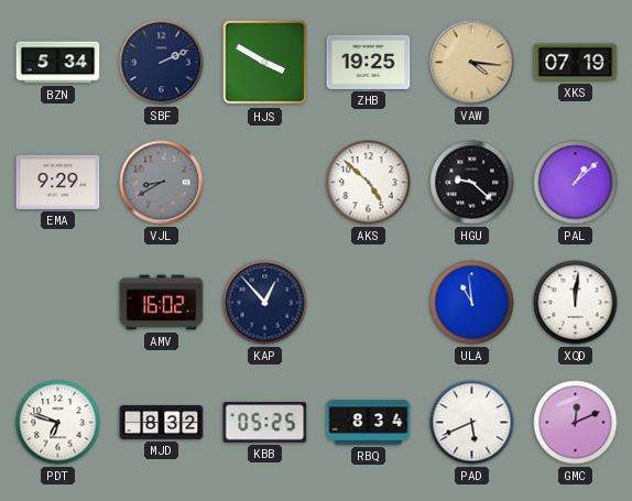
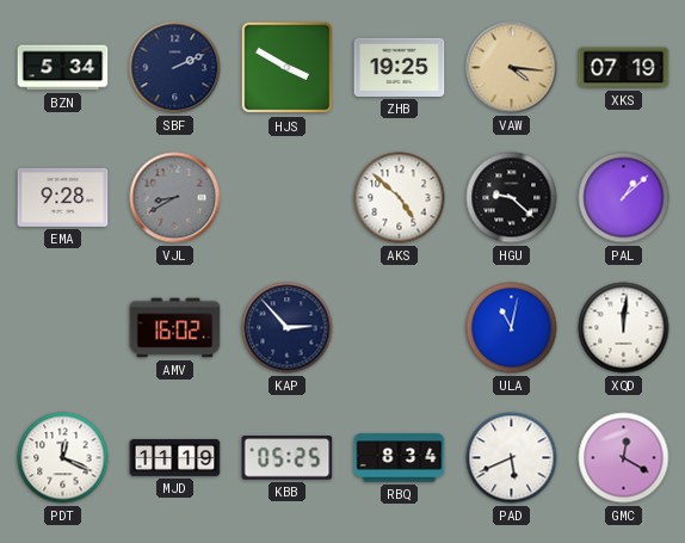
EMA: 9:29 -> 9:28
KAP: 12:53 -> 2:53
ULA: 10:59 -> 11:02
PDT: 6:48 -> 12:19
MJD: 8:32 -> 11:19
GMC: 12:11 -> 12:20
